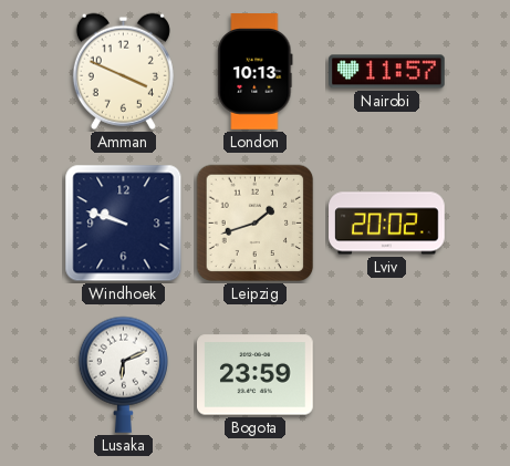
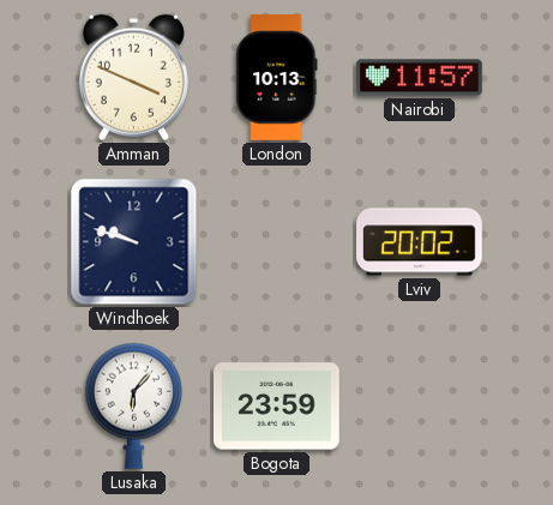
Leipzig: 1:42 -> none
Lusaka: 6:11 -> 6:07
